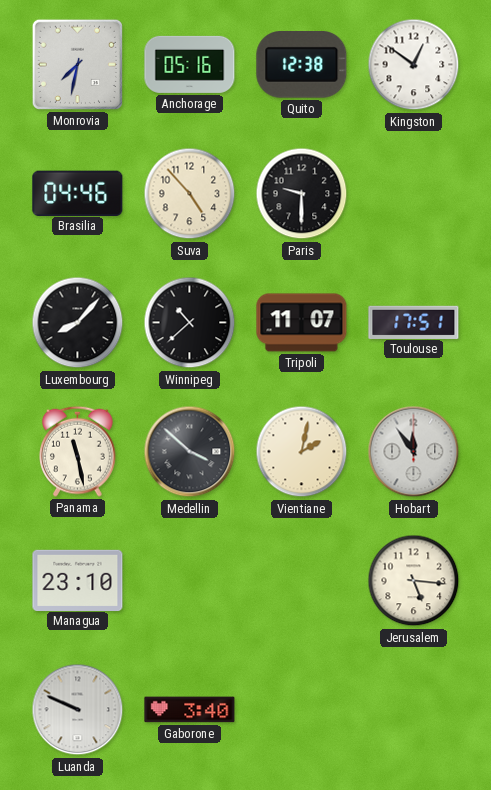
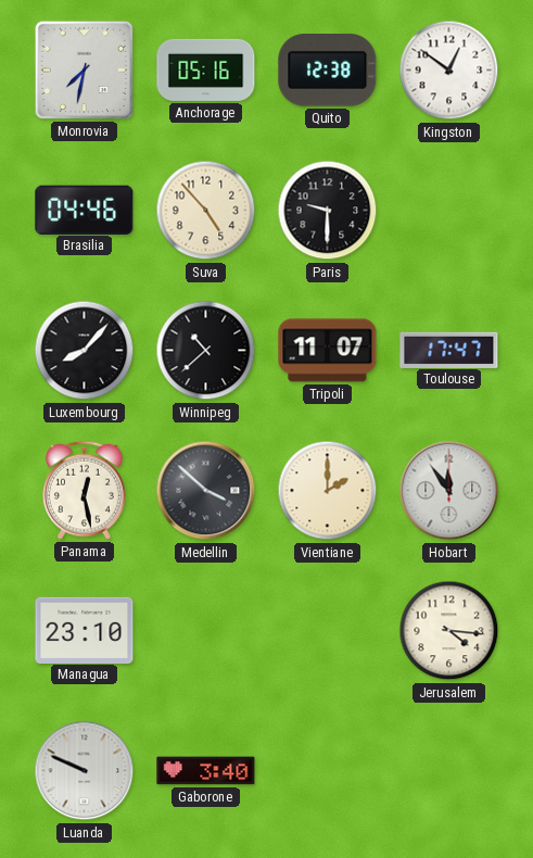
Toulouse: 17:51 -> 17:47
Panama: 11:28 -> 12:28
Vientiane: 2:02 -> 2:00
Jerusalem: 5:16 -> 4:16
